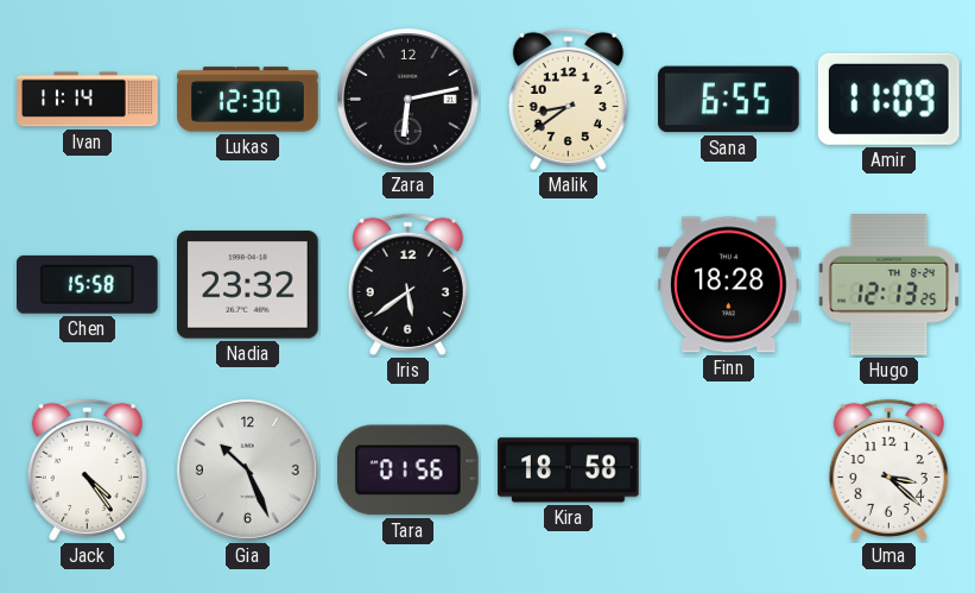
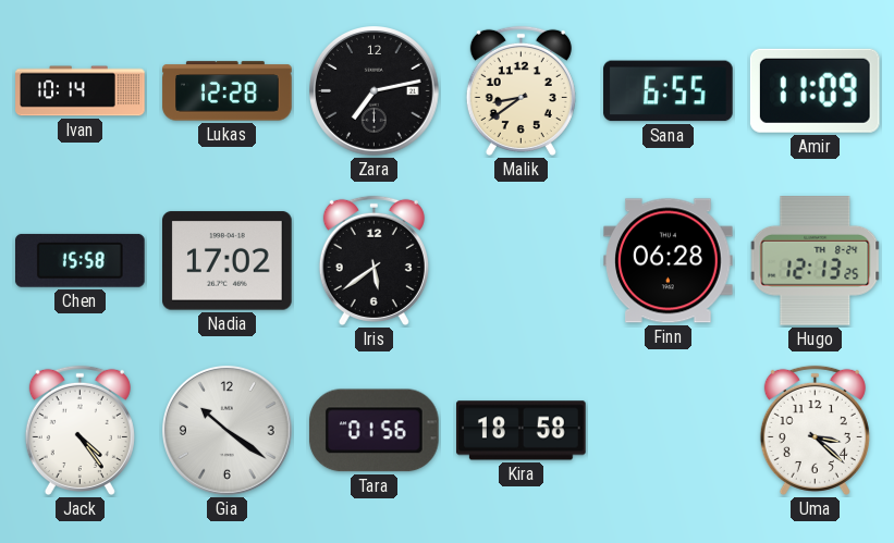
Ivan: 11:14 -> 10:14
Lukas: 12:30 -> 12:28
Zara: 6:13 -> 7:13
Nadia: 23:32 -> 17:02
Finn: 18:28 -> 06:28
Gia: 10:26 -> 10:21
